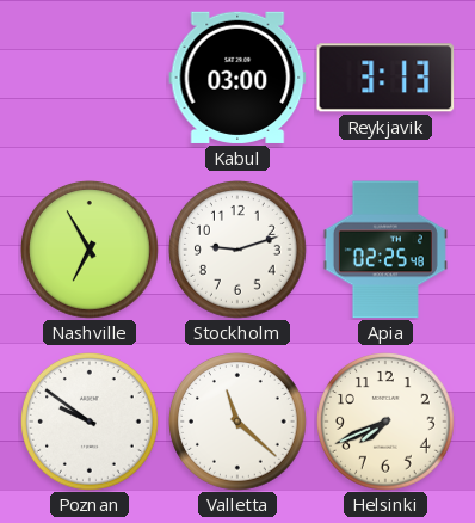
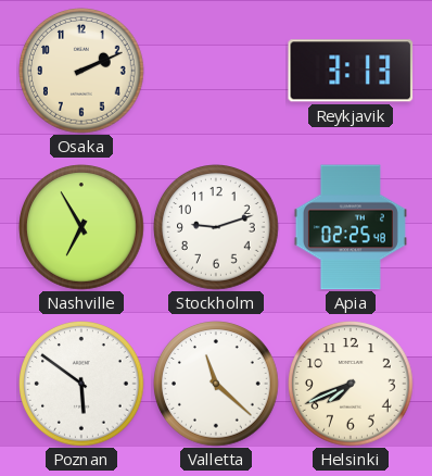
Osaka: none -> 2:11
Kabul: 03:00 -> none
Poznan: 9:51 -> 5:51
